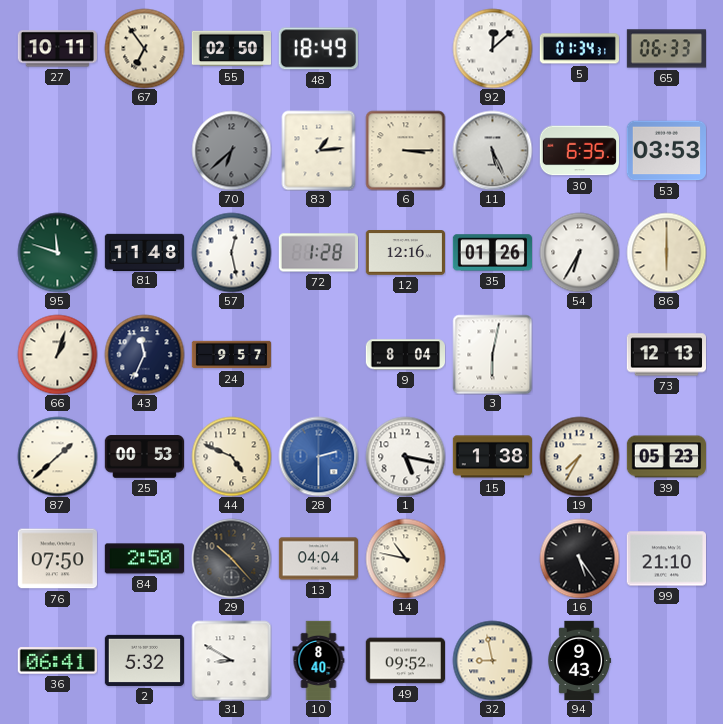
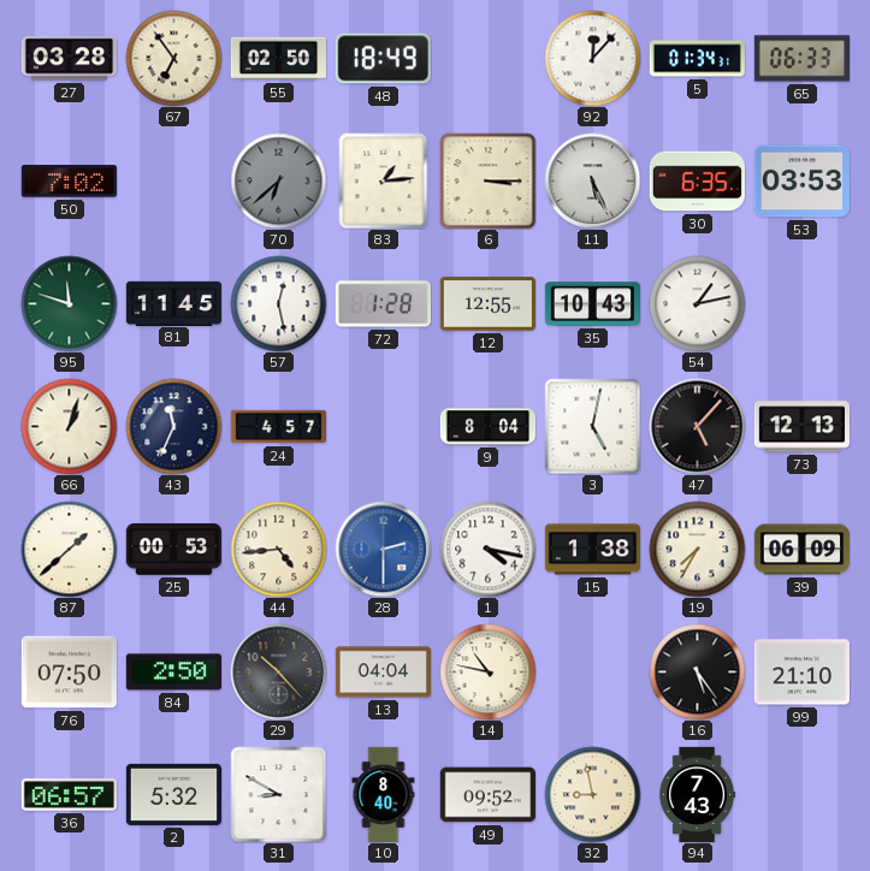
27: 10:11 -> 03:28
92: 12:08 -> 12:07
50: none -> 7:02
81: 11:48 -> 11:45
12: 12:16 -> 12:55
35: 01:26 -> 10:43
54: 6:35 -> 1:13
86: 6:00 -> none
24: 9:57 -> 4:57
3: 6:02 -> 5:02
47: none -> 5:07
44: 4:49 -> 4:44
1: 5:17 -> 4:17
39: 05:23 -> 06:09
36: 06:41 -> 06:57
94: 9:43 -> 7:43
